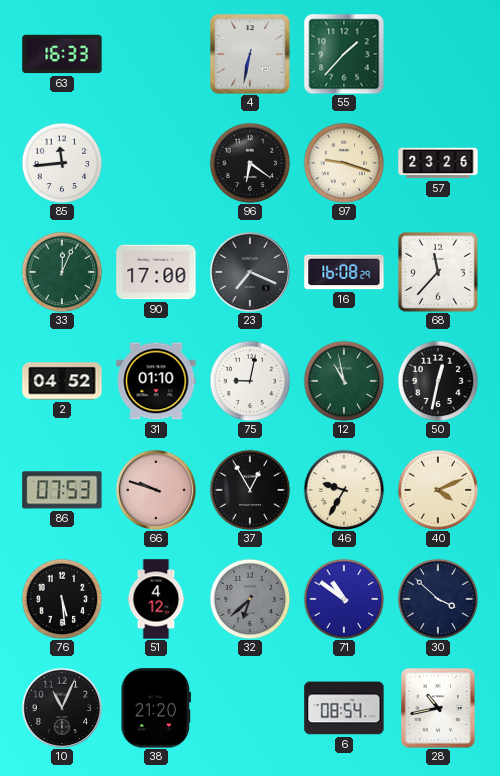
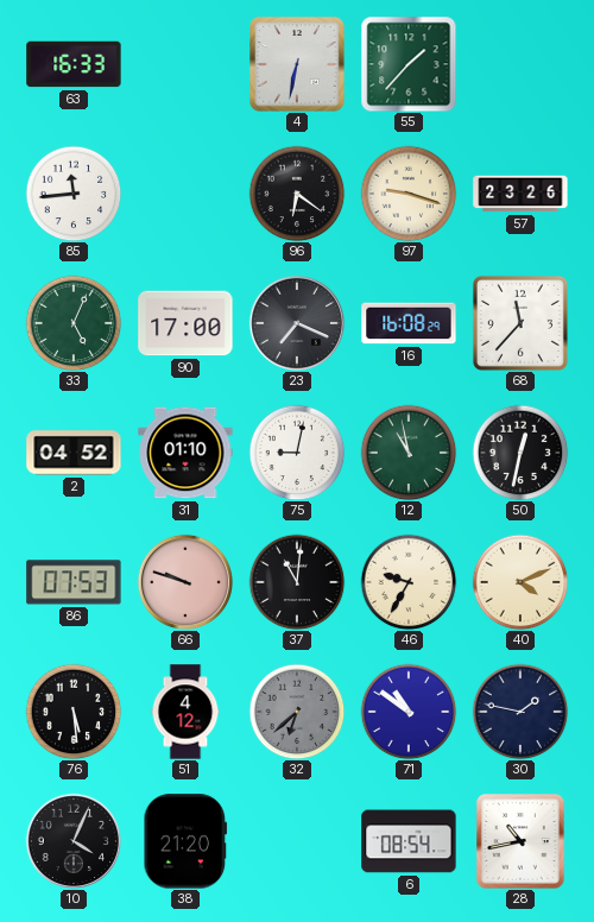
33: 12:04 -> 5:04
37: 12:55 -> 11:01
30: 3:52 -> 1:47
10: 11:04 -> 4:04
